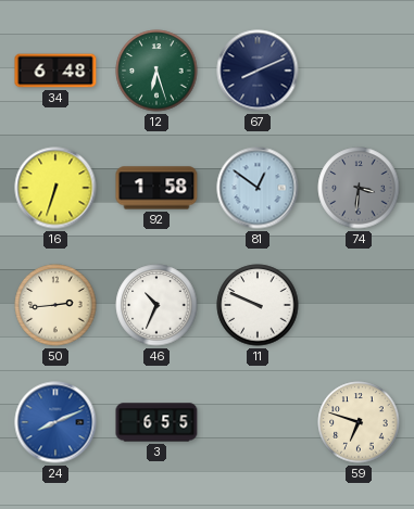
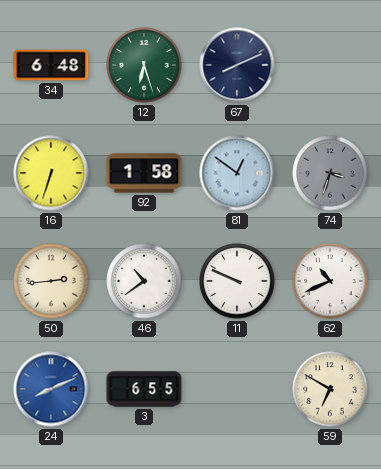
74: 3:31 -> 3:33
46: 10:34 -> 10:39
62: none -> 10:41
59: 6:48 -> 6:50
